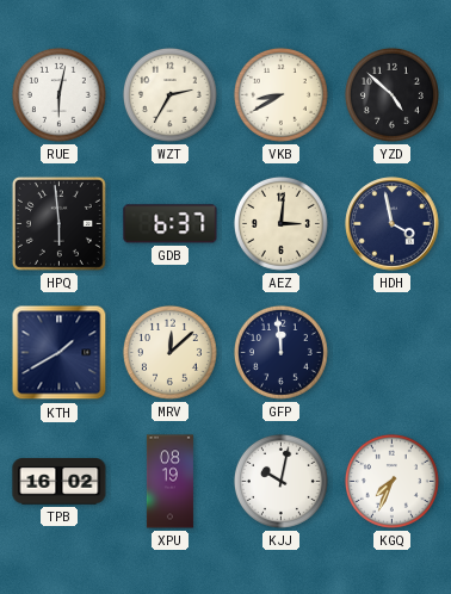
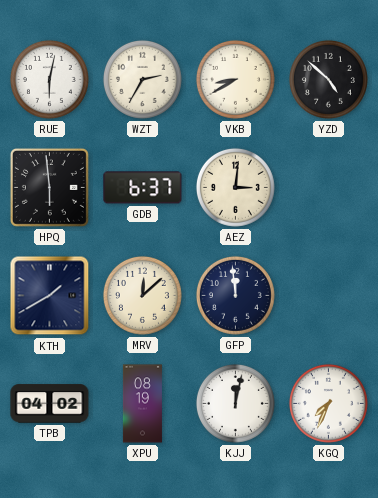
HDH: 3:58 -> none
TPB: 16:02 -> 04:02
KJJ: 10:02 -> 12:02
